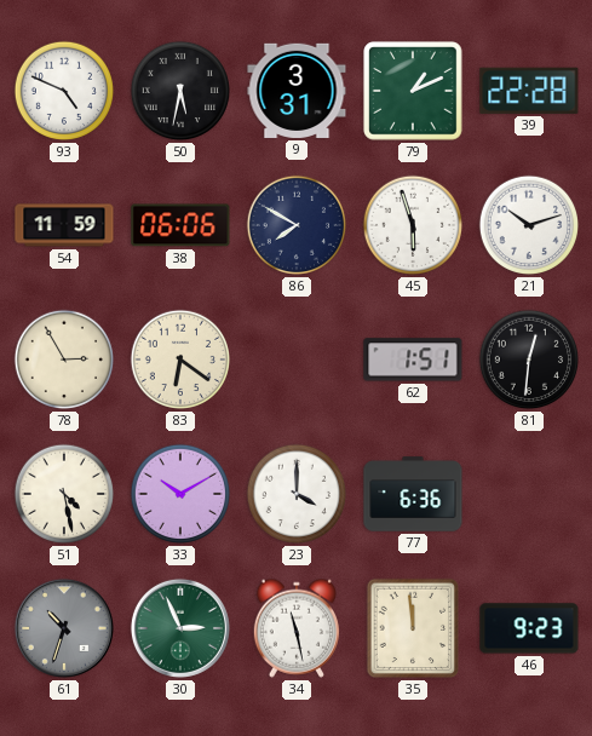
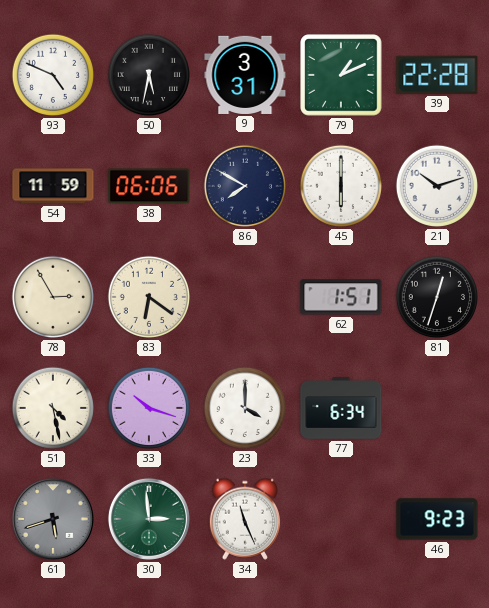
45: 5:57 -> 6:00
81: 12:31 -> 12:33
33: 10:10 -> 10:18
77: 6:36 -> 6:34
61: 10:33 -> 5:42
30: 2:56 -> 2:59
34: 11:28 -> 11:26
35: 11:59 -> none
